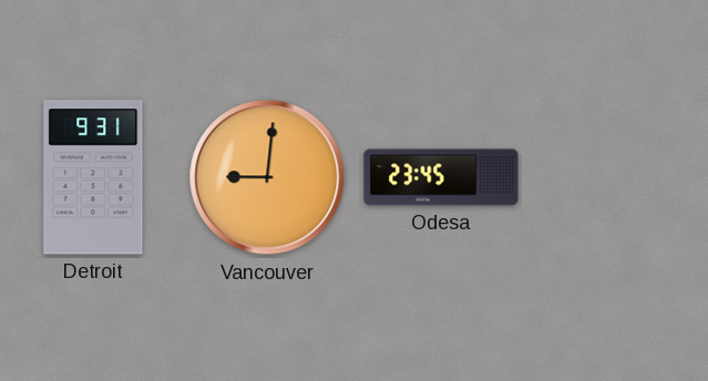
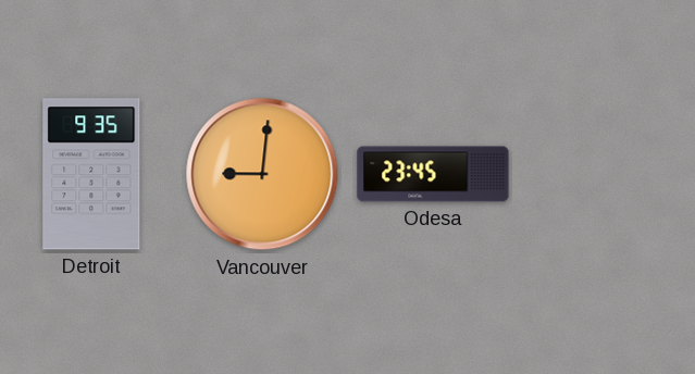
Detroit: 9:31 -> 9:35
